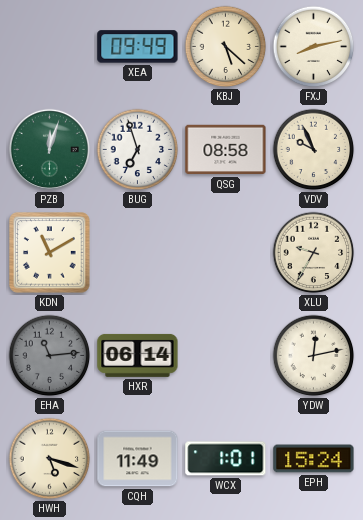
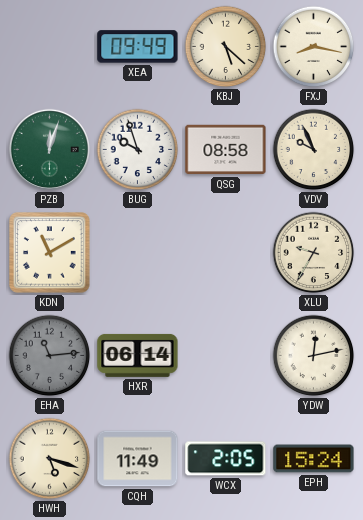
FXJ: 8:13 -> 8:17
BUG: 6:57 -> 9:57
WCX: 1:01 -> 2:05
